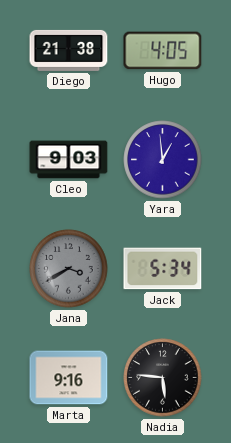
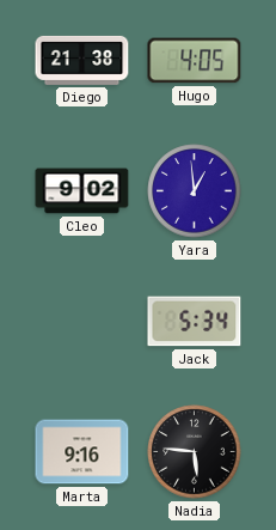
Cleo: 9:03 -> 9:02
Jana: 3:40 -> none
